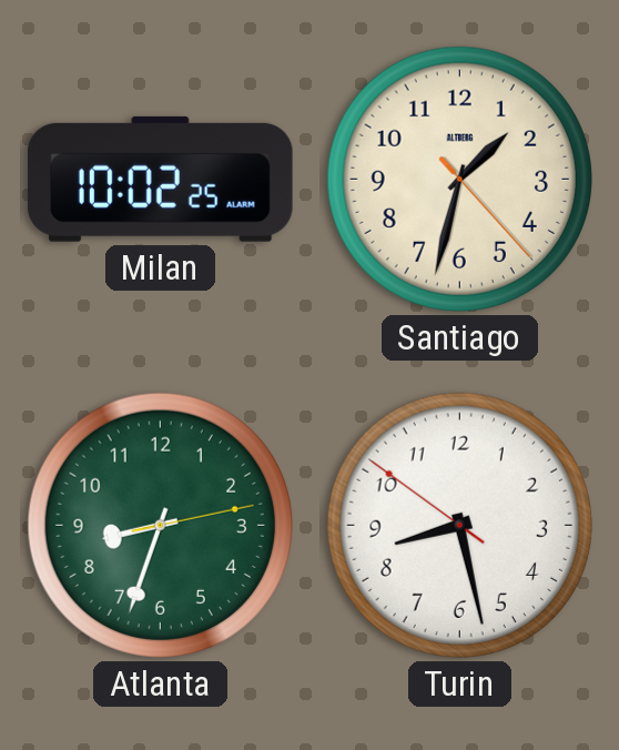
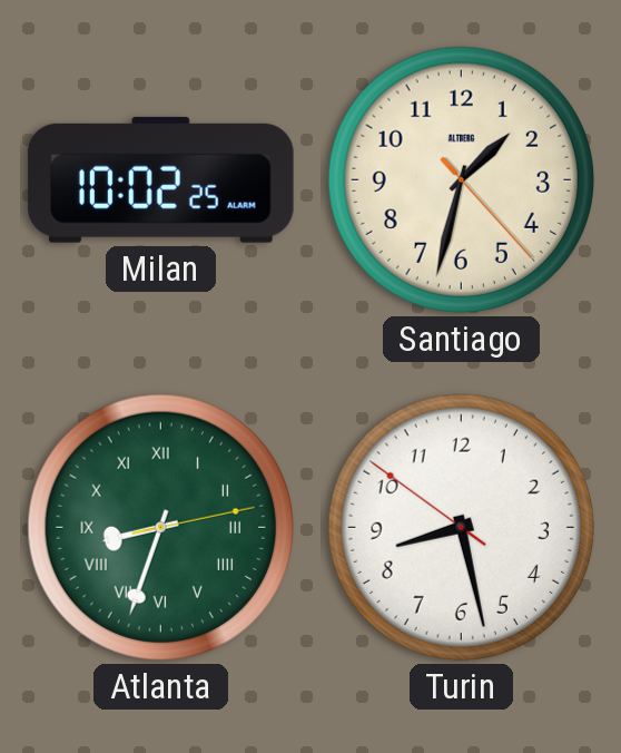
Atlanta numerals: Arabic -> Roman
